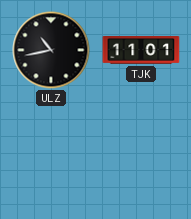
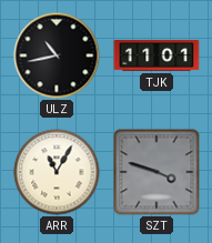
ARR: none -> 11:05
SZT: none -> 3:48
